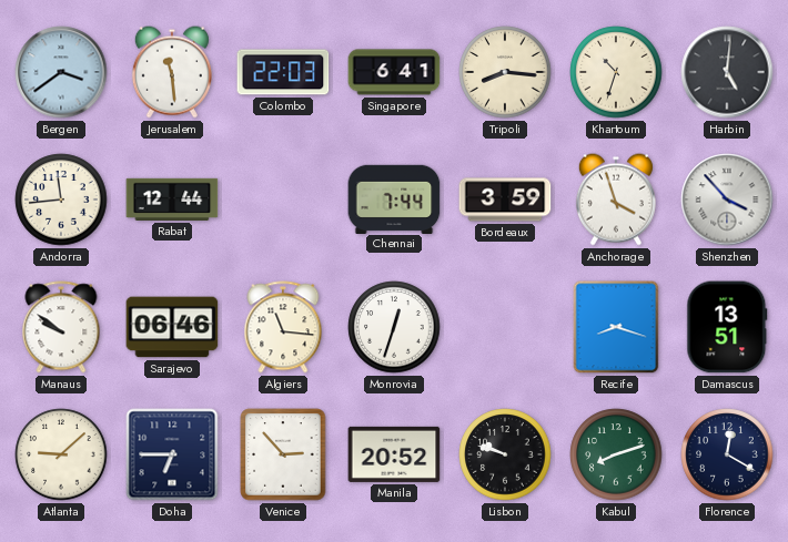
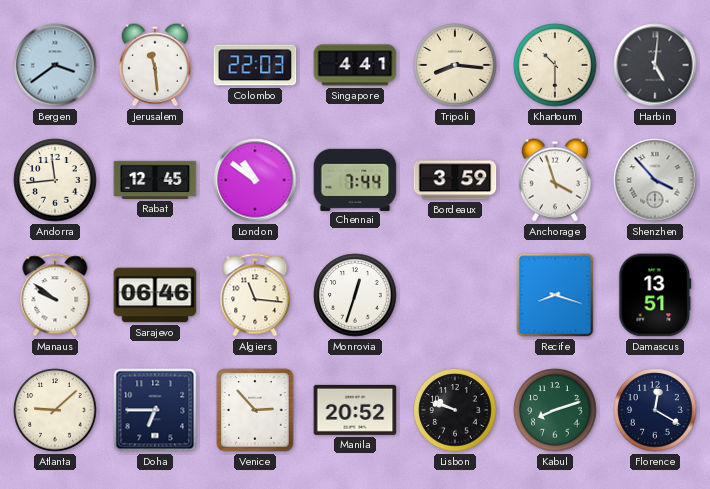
Singapore: 6:41 -> 4:41
Khartoum: 10:33 -> 10:30
Rabat: 12:44 -> 12:45
London: none -> 10:51
